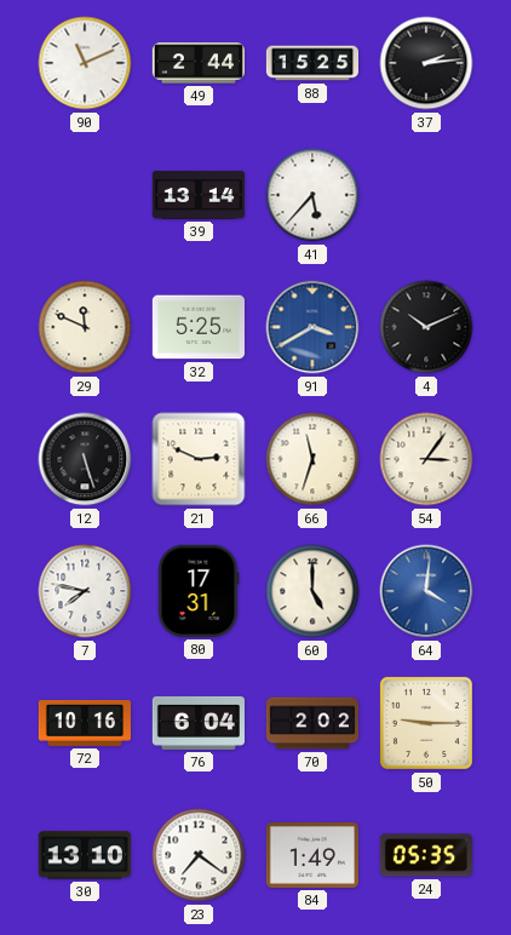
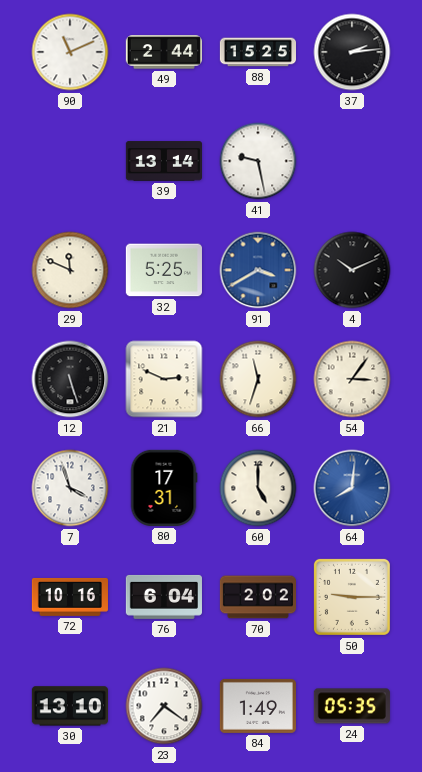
41: 5:37 -> 9:28
7: 7:47 -> 3:57
64: 4:01 -> 8:01
